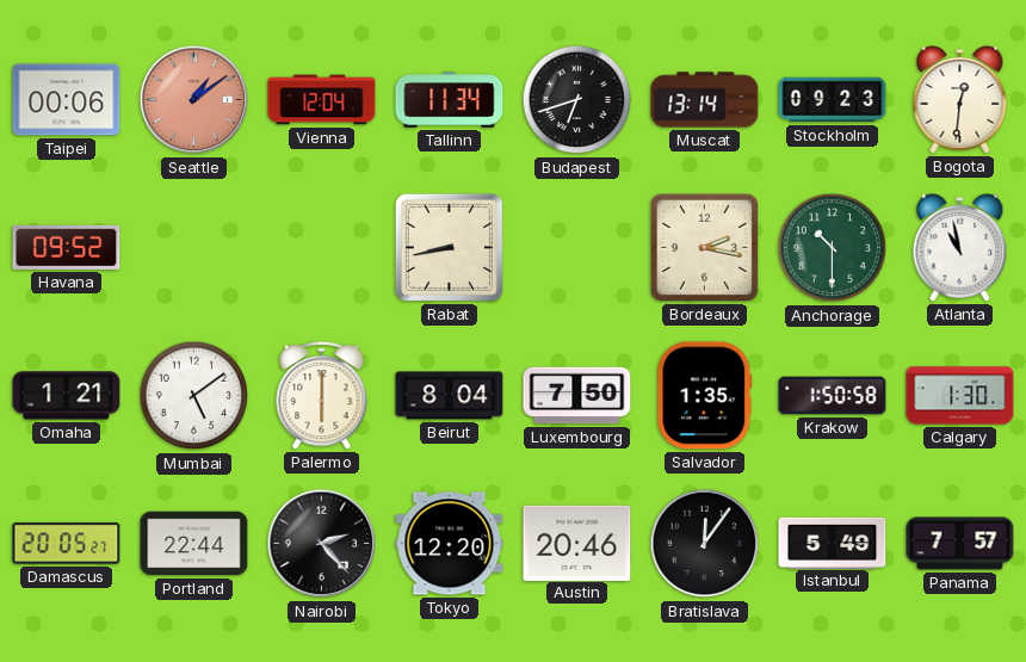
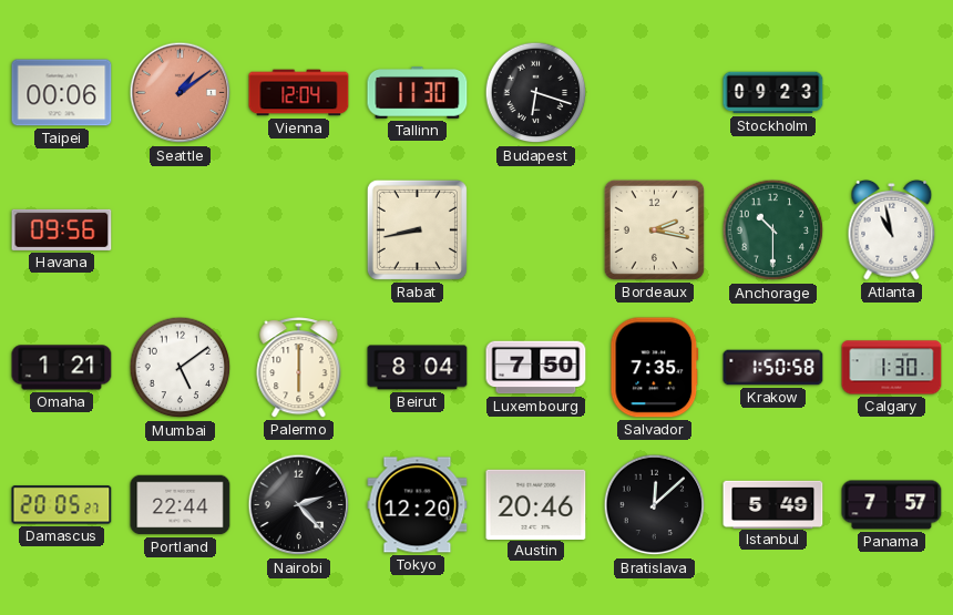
Tallinn: 11:34 -> 11:30
Budapest: 6:42 -> 6:18
Muscat: 13:14 -> none
Bogota: 12:31 -> none
Havana: 09:52 -> 09:56
Salvador: 1:35 -> 7:35
Bratislava: 12:06 -> 12:08
